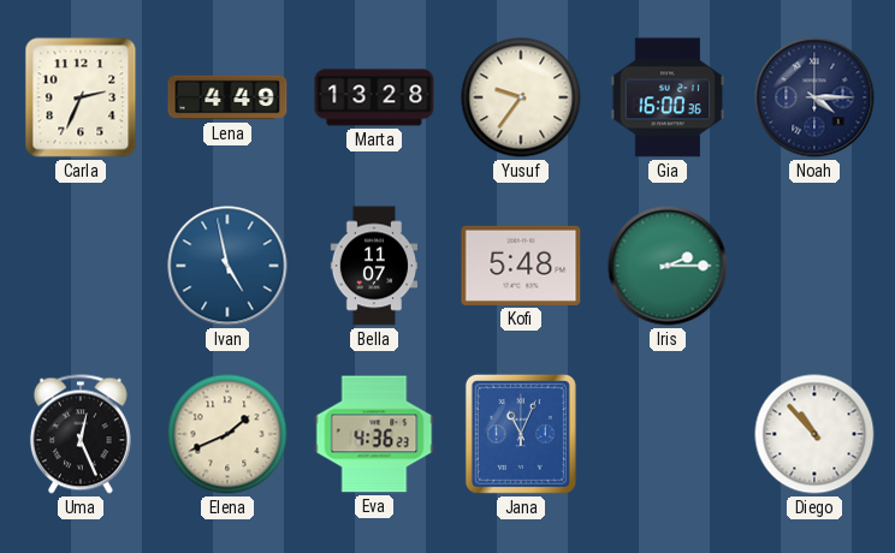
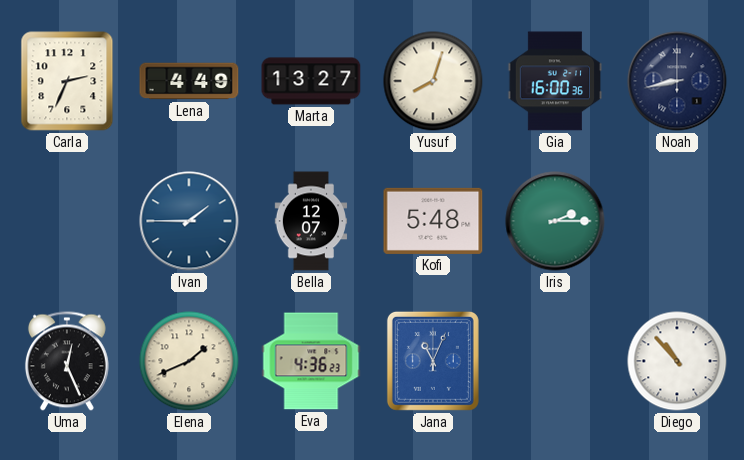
Marta: 13:28 -> 13:27
Yusuf: 9:36 -> 8:03
Noah: 4:15 -> 8:43
Ivan: 4:58 -> 1:45
Bella: 11:07 -> 12:07
